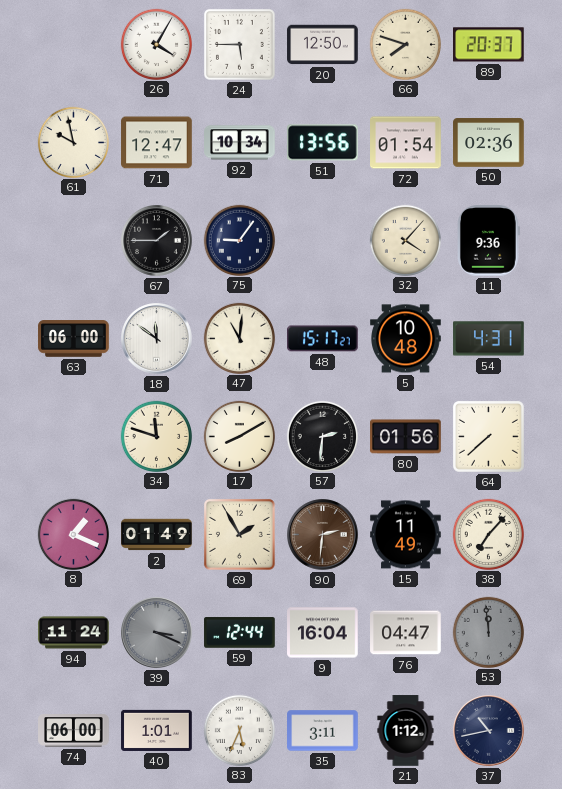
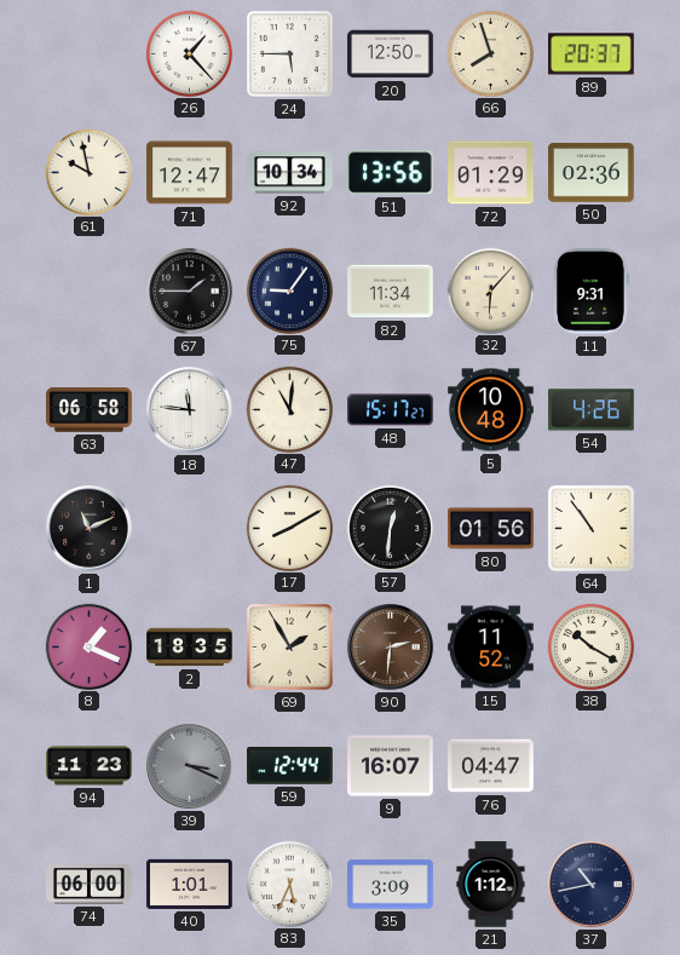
26: 4:05 -> 1:23
66: 7:48 -> 7:57
72: 01:54 -> 01:29
82: none -> 11:34
32: 4:07 -> 6:07
11: 9:36 -> 9:31
63: 06:00 -> 06:58
18: 11:51 -> 11:46
54: 4:31 -> 4:26
1: none -> 11:11
34: 11:48 -> none
57: 2:31 -> 12:31
64: 7:38 -> 10:54
2: 01:49 -> 18:35
15: 11:49 -> 11:52
38: 7:07 -> 10:20
94: 11:24 -> 11:23
9: 16:04 -> 16:07
53: 11:59 -> none
35: 3:11 -> 3:09
